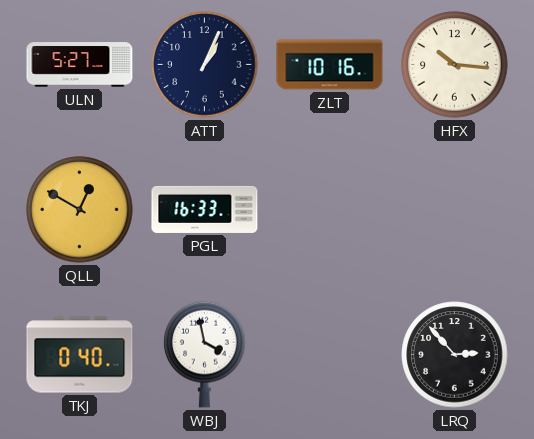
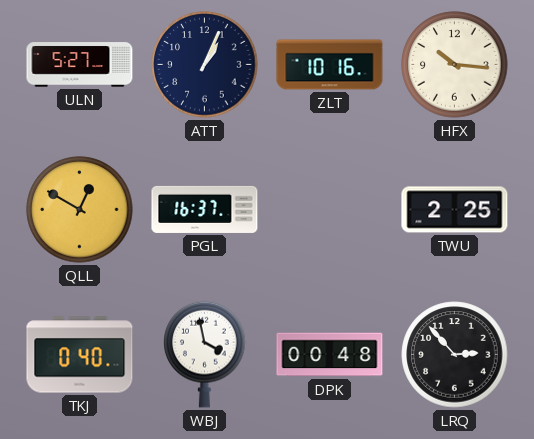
PGL: 16:33 -> 16:37
TWU: none -> 2:25
DPK: none -> 00:48
